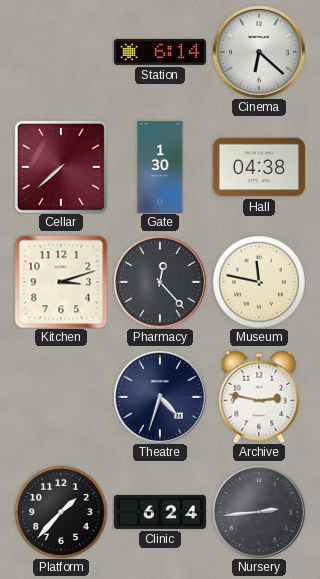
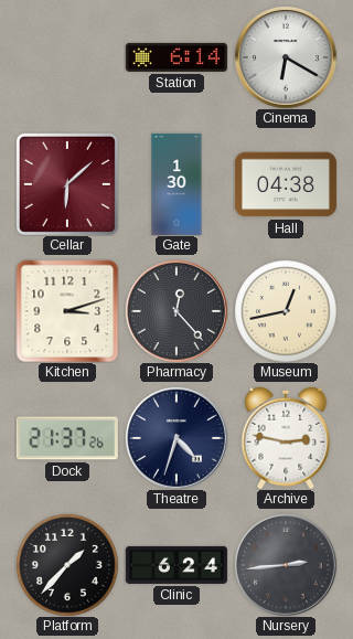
Cinema: 6:22 -> 6:20
Cellar: 7:38 -> 6:08
Museum: 11:47 -> 12:43
Dock: none -> 21:37
